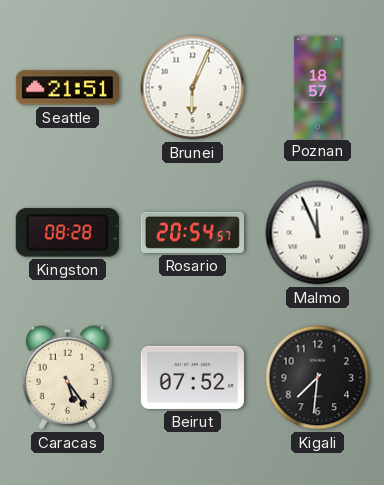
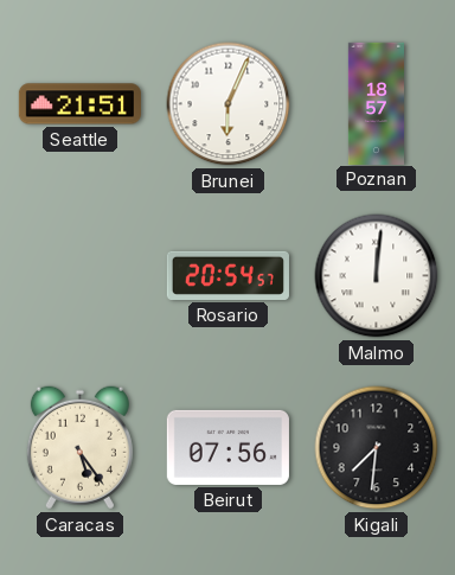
Kingston: 08:28 -> none
Malmo: 11:56 -> 12:01
Beirut: 07:52 -> 07:56
